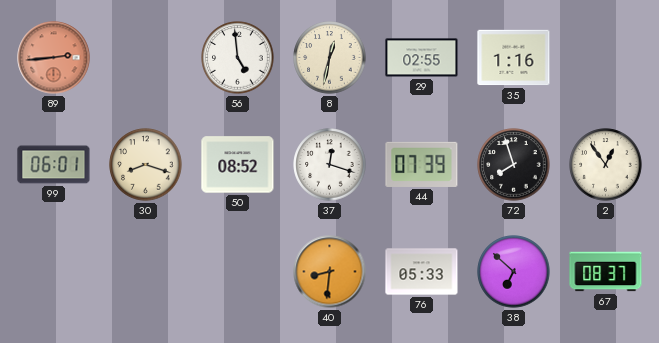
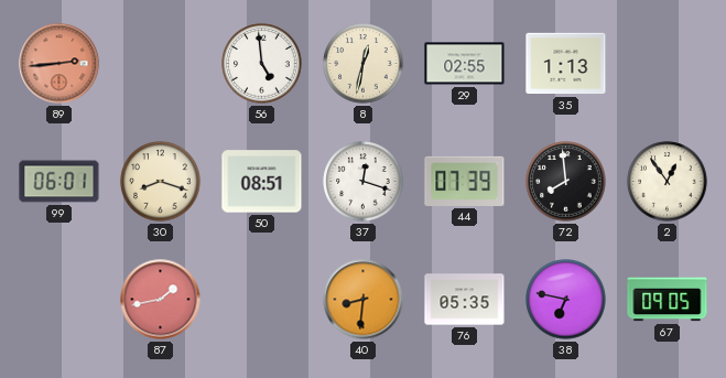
35: 1:16 -> 1:13
50: 08:52 -> 08:51
72: 7:57 -> 7:59
87: none -> 1:43
76: 05:33 -> 05:35
38: 6:52 -> 6:47
67: 08:37 -> 09:05
